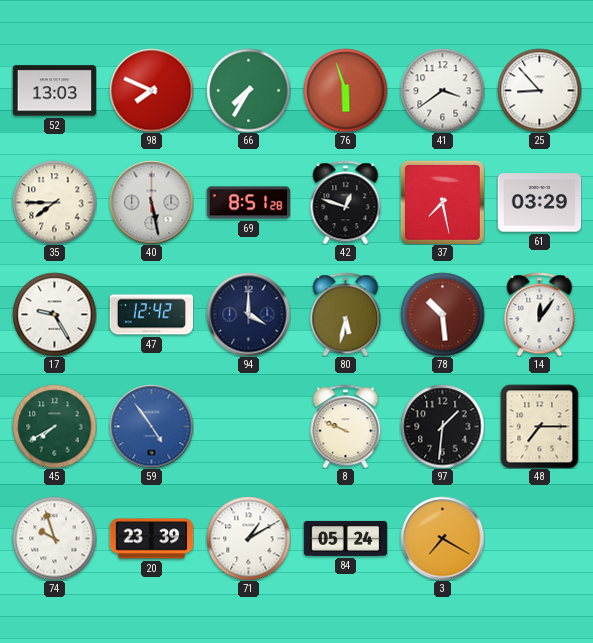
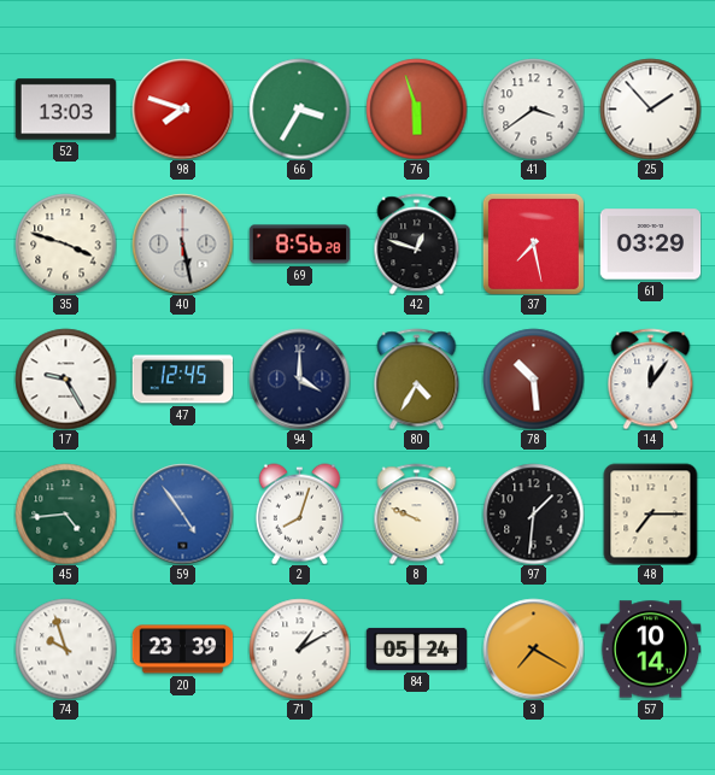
98: 7:49 -> 7:48
66: 7:35 -> 3:35
25: 8:53 -> 1:53
35: 7:45 -> 3:48
69: 8:51 -> 8:56
47: 12:42 -> 12:45
80: 5:32 -> 4:35
45: 7:40 -> 4:44
2: none -> 8:03
57: none -> 10:14
